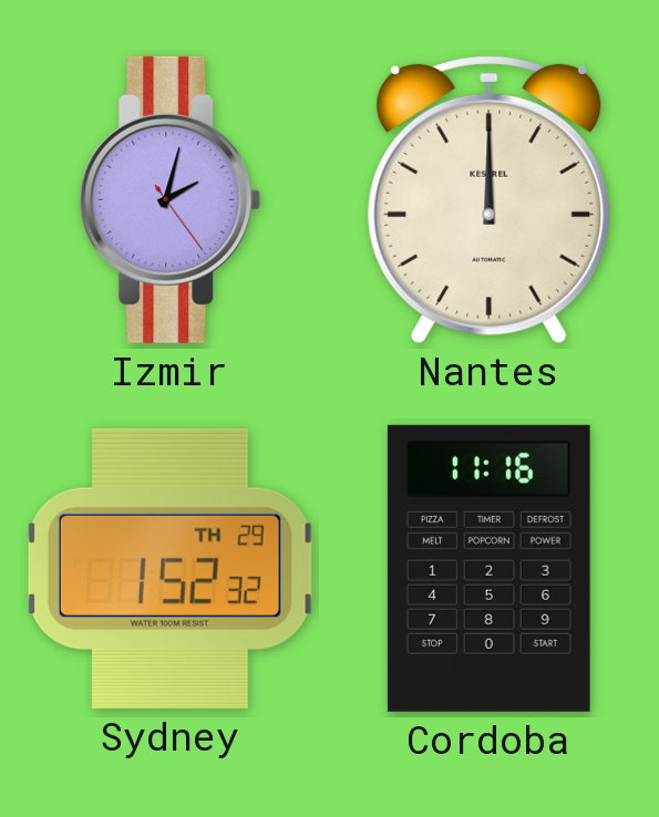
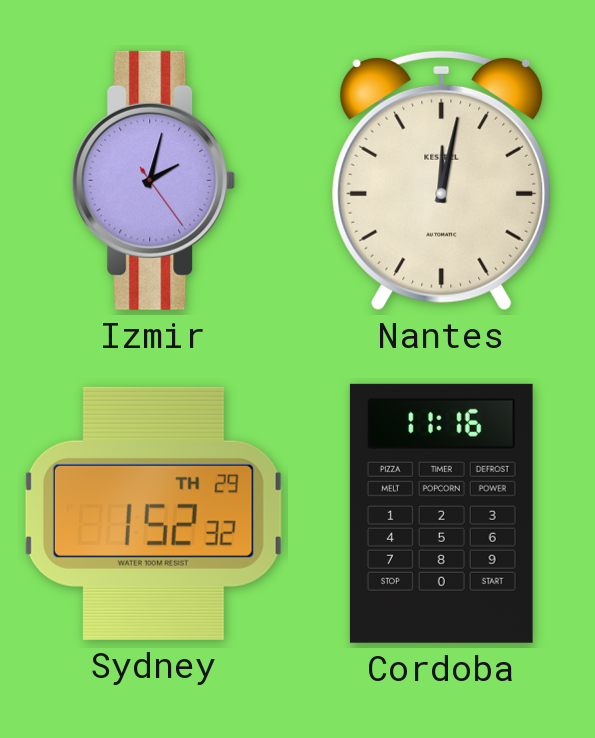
Nantes: 12:00 -> 12:02
